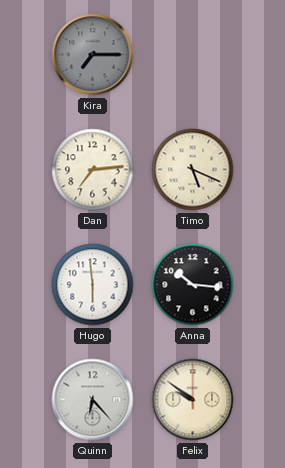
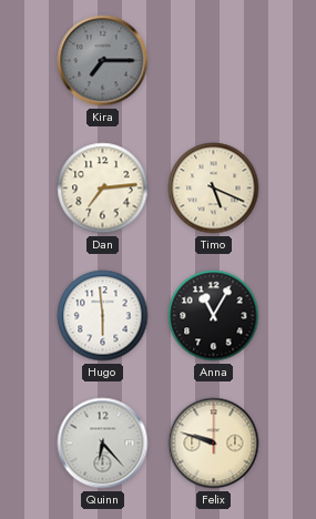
Anna: 10:16 -> 11:05
Felix: 9:51 -> 9:48
